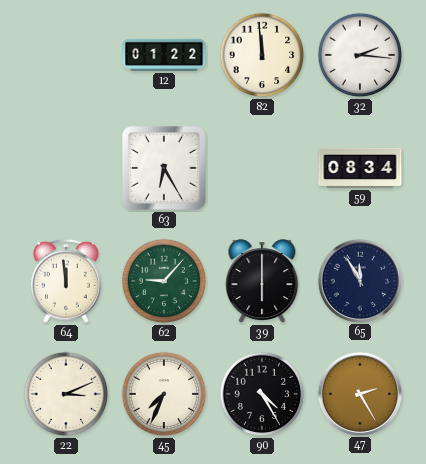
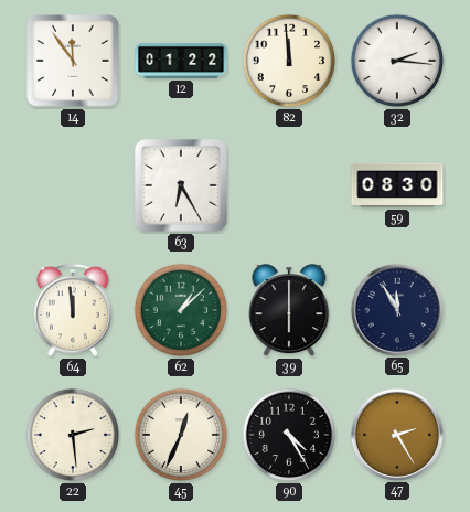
14: none -> 11:54
59: 08:34 -> 08:30
62: 9:07 -> 1:08
22: 3:11 -> 2:29
45: 7:34 -> 12:34
